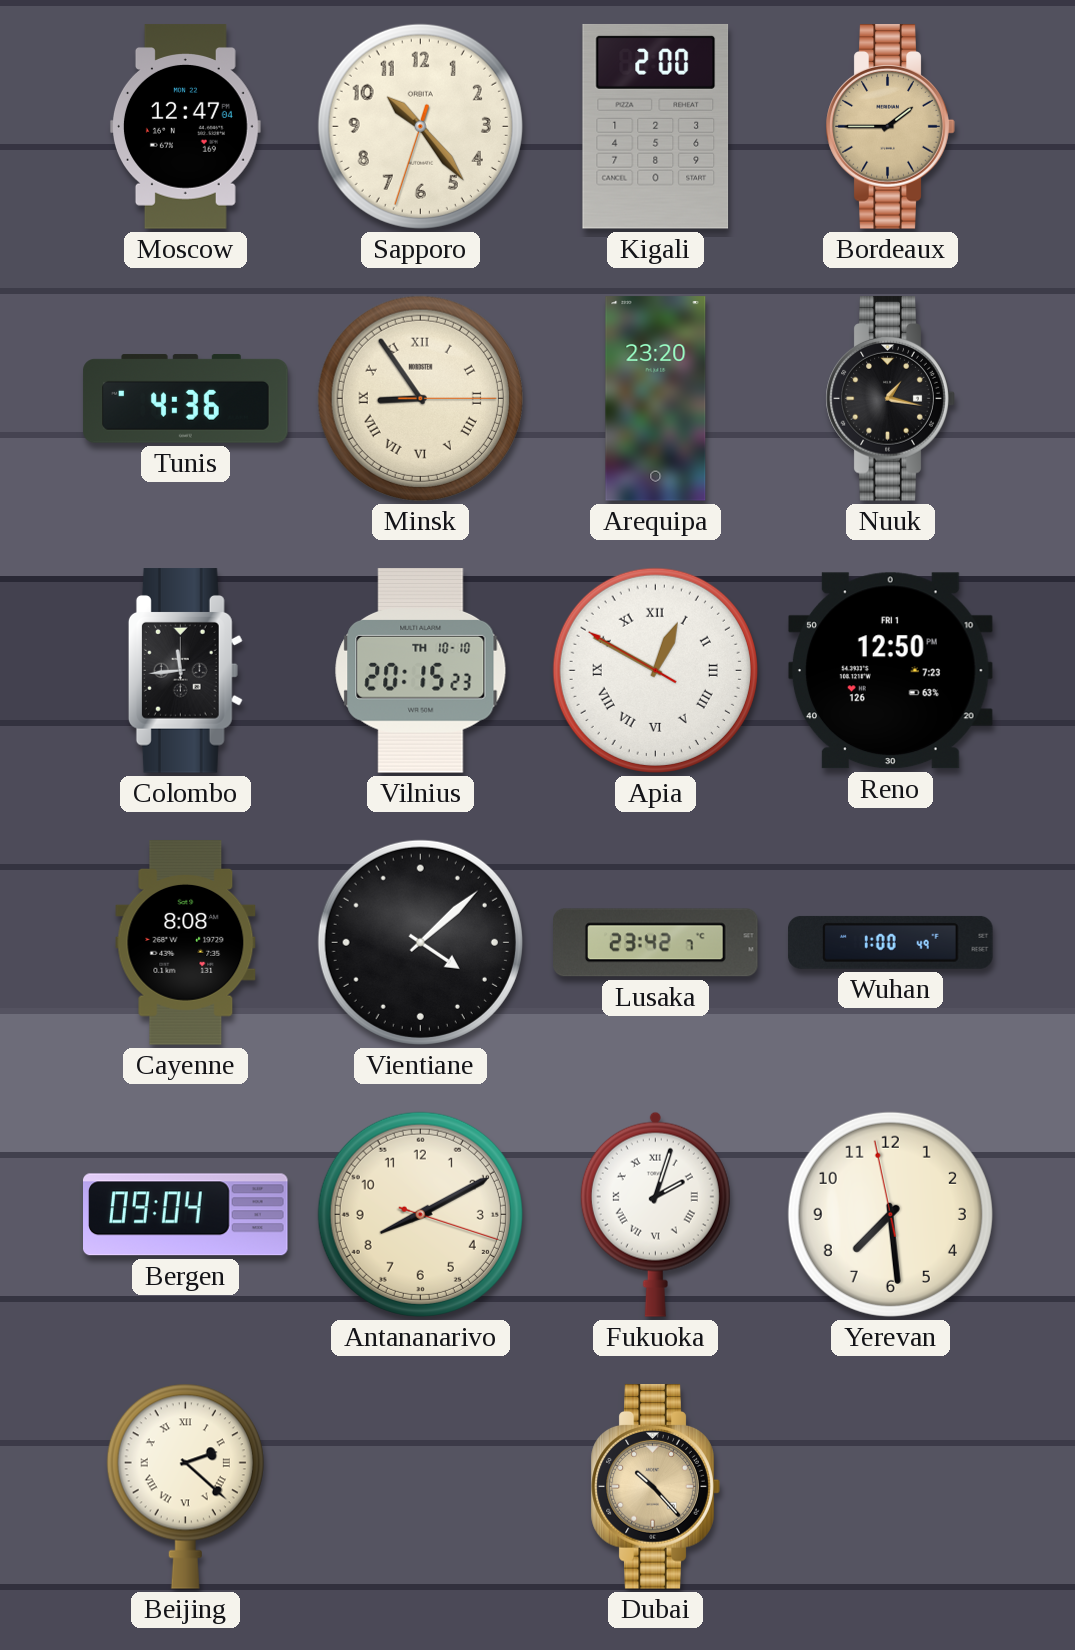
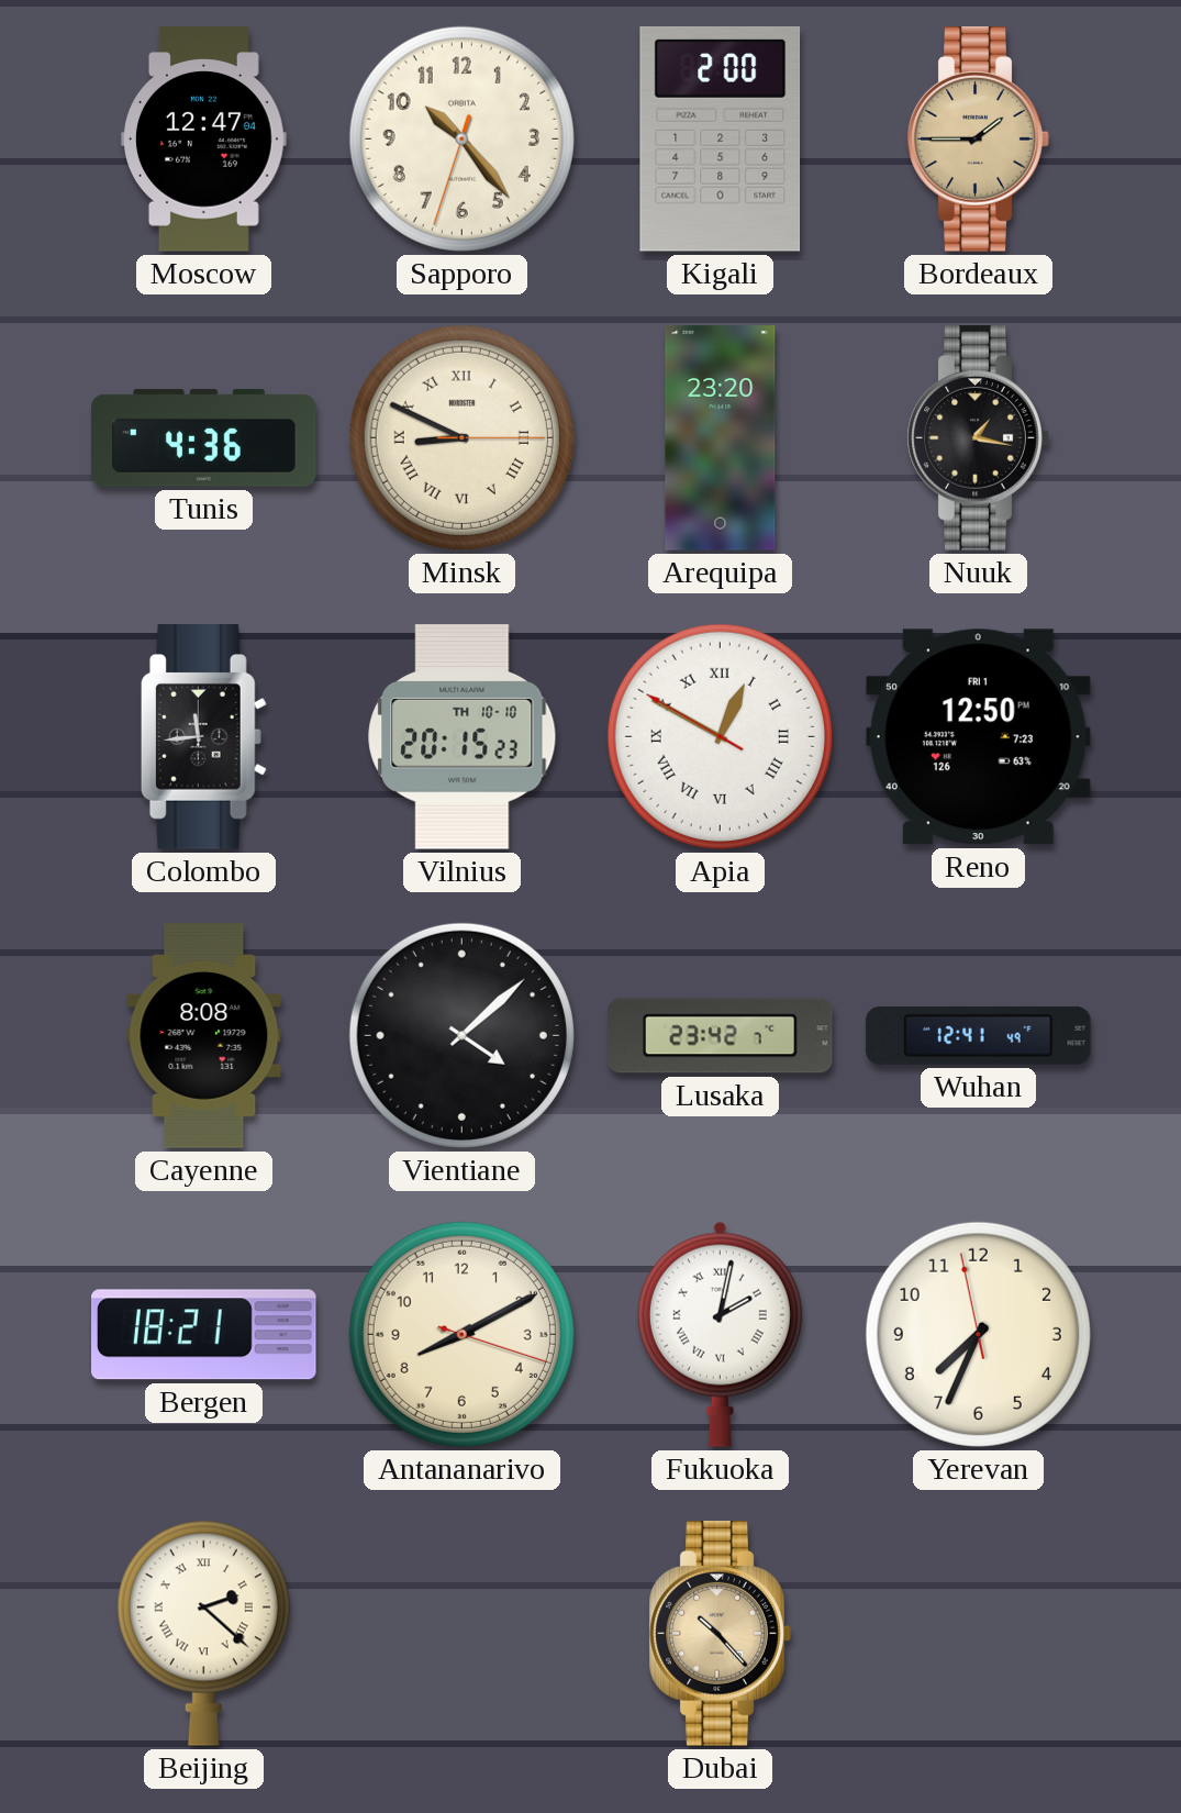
Minsk: 8:54 -> 8:49
Wuhan: 1:00 -> 12:41
Bergen: 09:04 -> 18:21
Fukuoka: 2:03 -> 2:02
Yerevan: 7:28 -> 7:33
